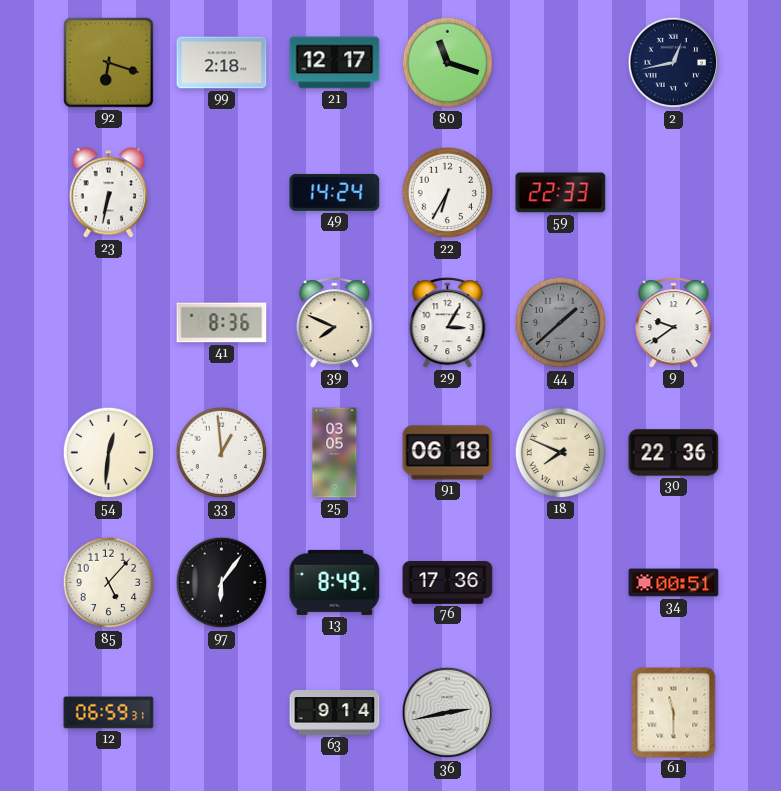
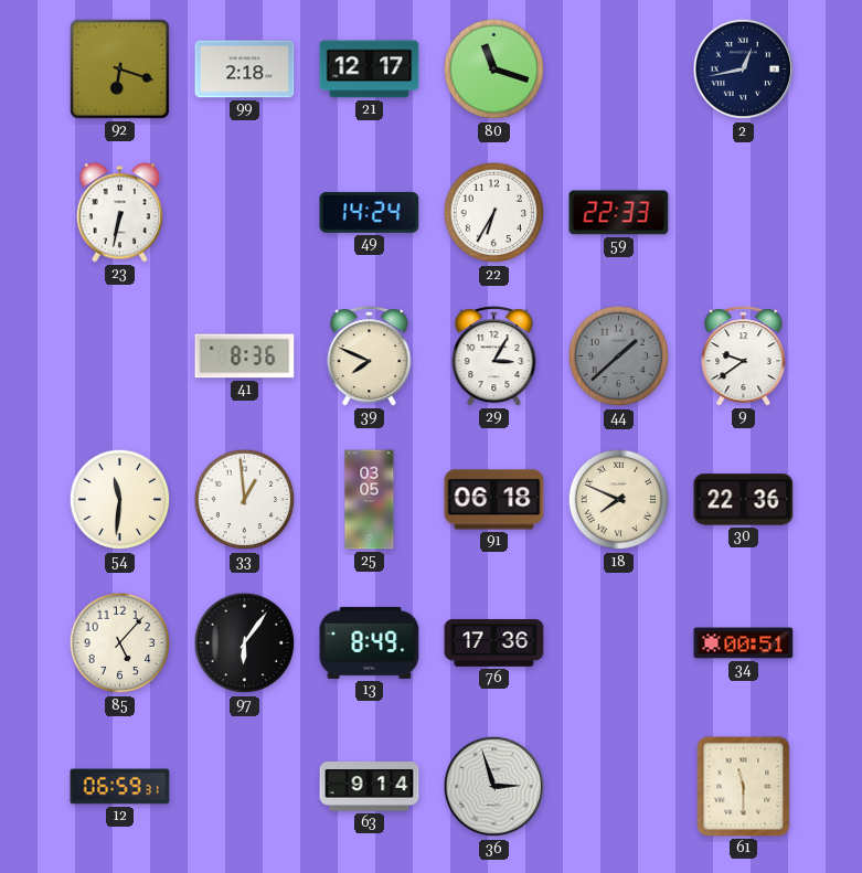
54: 12:31 -> 11:31
36: 2:43 -> 2:57
